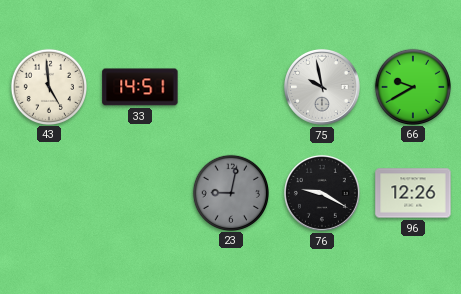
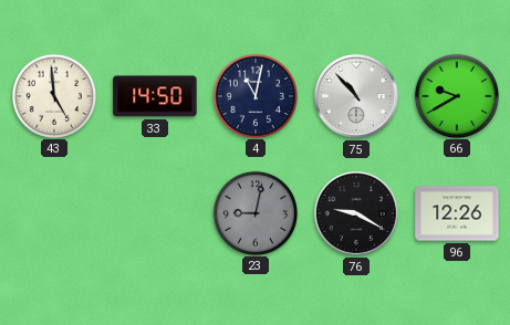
33: 14:51 -> 14:50
4: none -> 11:02
75: 9:58 -> 10:53
